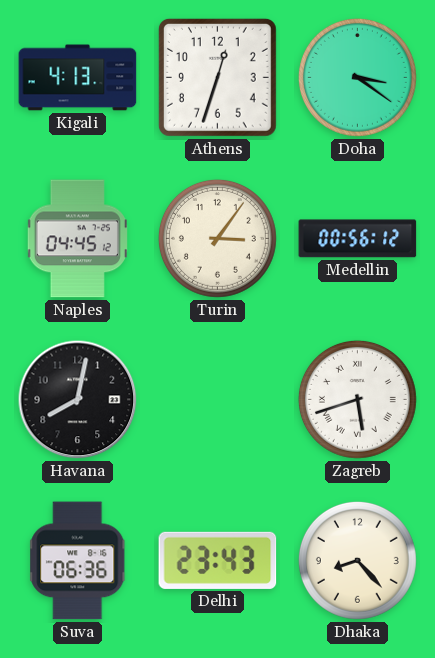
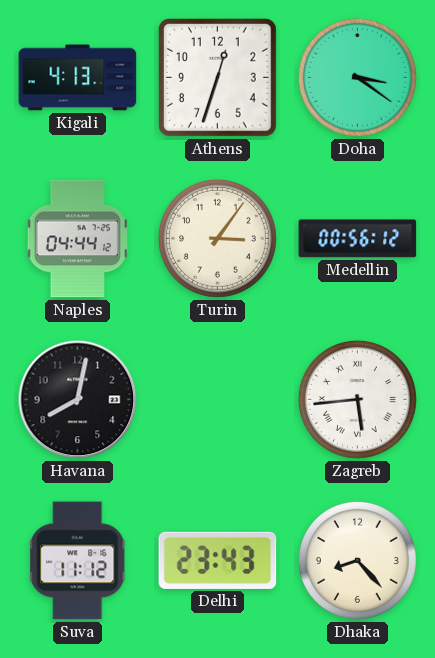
Naples: 04:45 -> 04:44
Zagreb: 5:42 -> 5:44
Suva: 06:36 -> 11:12
